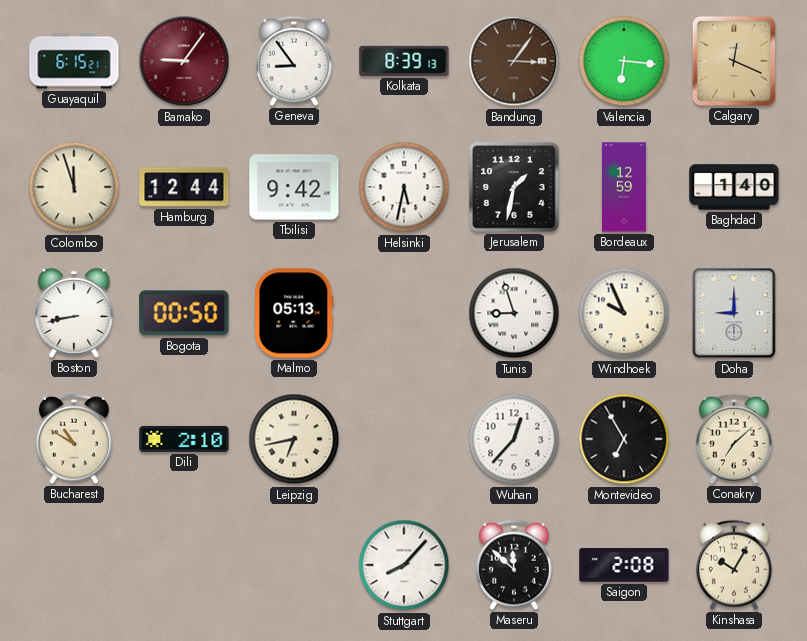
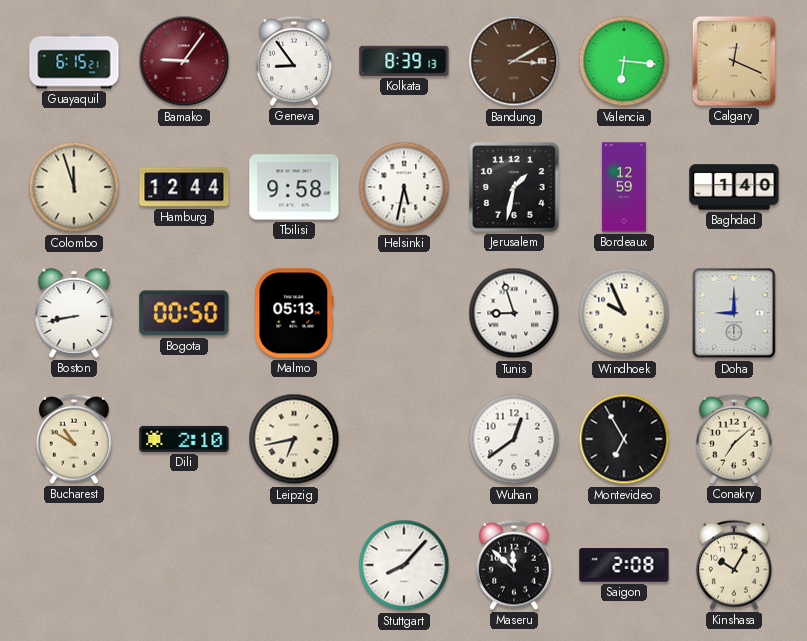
Bandung: 3:06 -> 3:10
Tbilisi: 9:42 -> 9:58
Wuhan: 12:37 -> 12:39
